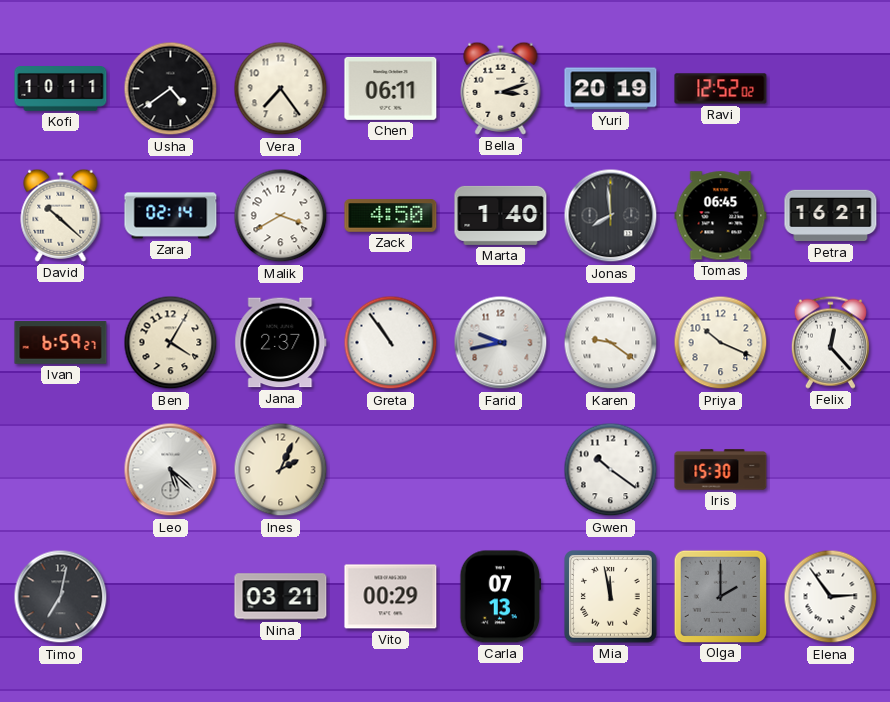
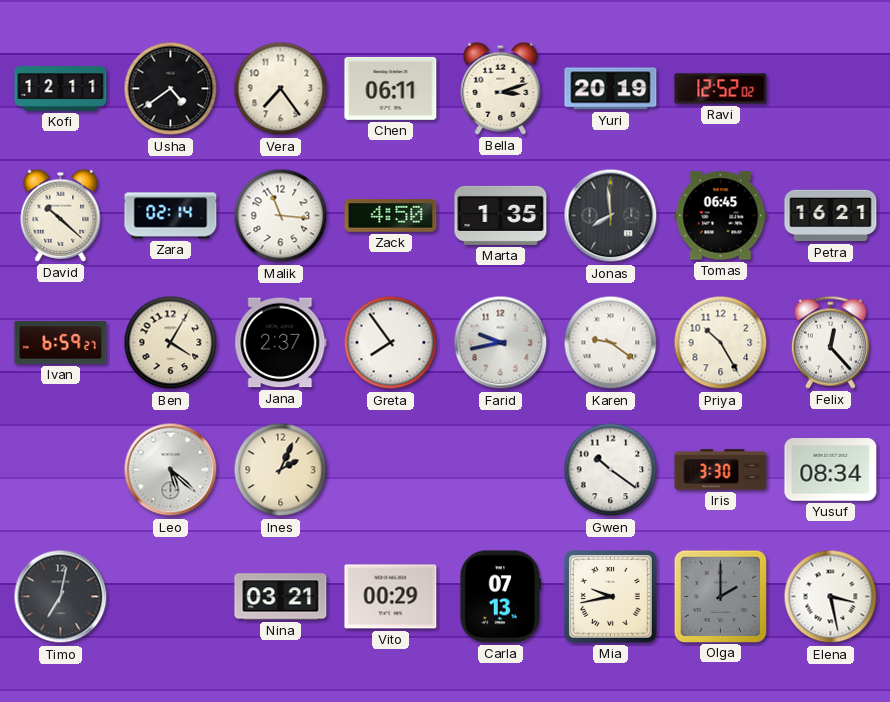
Kofi: 10:11 -> 12:11
Malik: 3:40 -> 11:16
Marta: 1:40 -> 1:35
Greta: 10:54 -> 7:54
Priya: 10:19 -> 10:25
Iris: 15:30 -> 3:30
Yusuf: none -> 08:34
Mia: 11:58 -> 9:43
Elena: 2:54 -> 3:28
